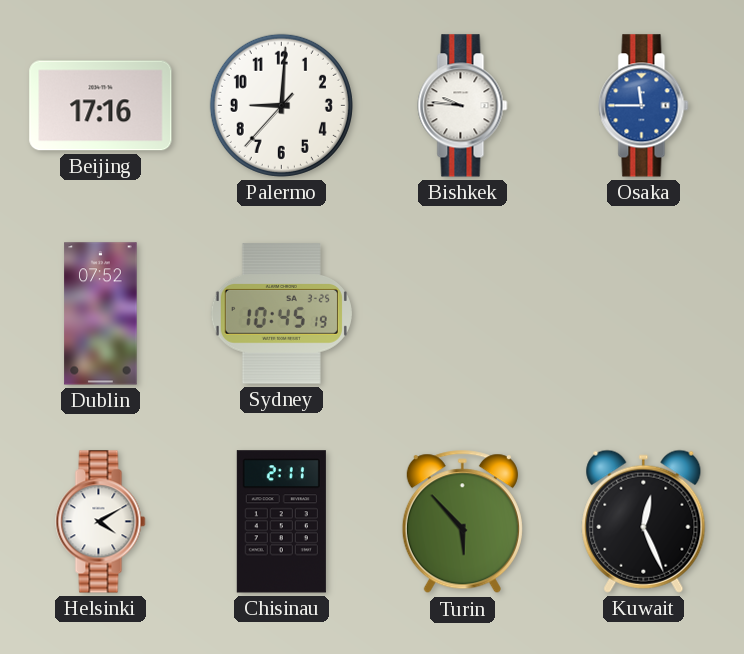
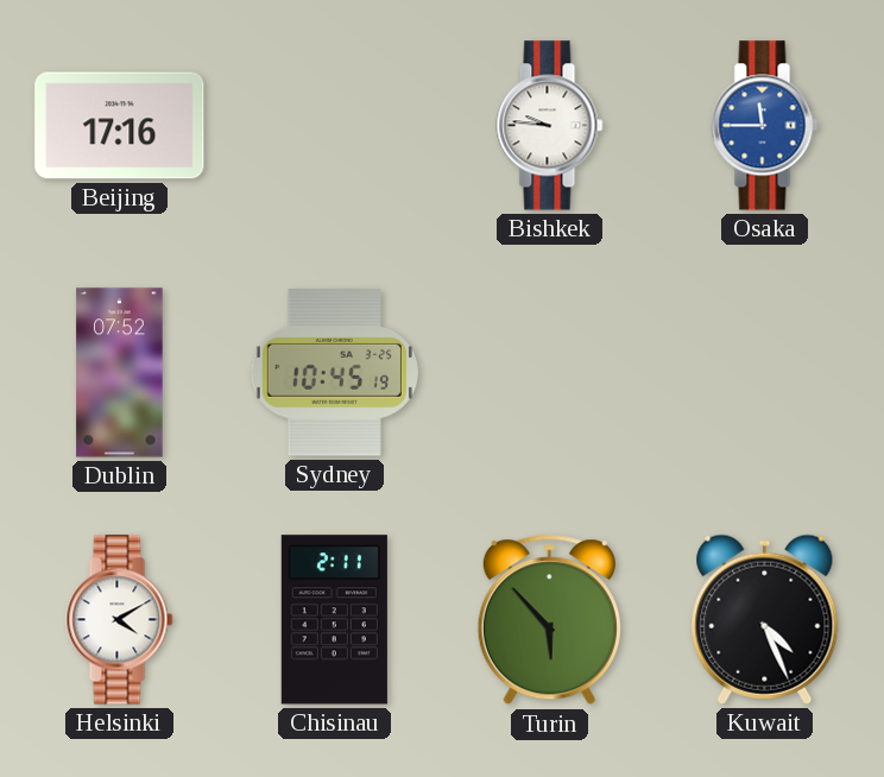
Palermo: 9:00 -> none
Kuwait: 12:26 -> 4:26
